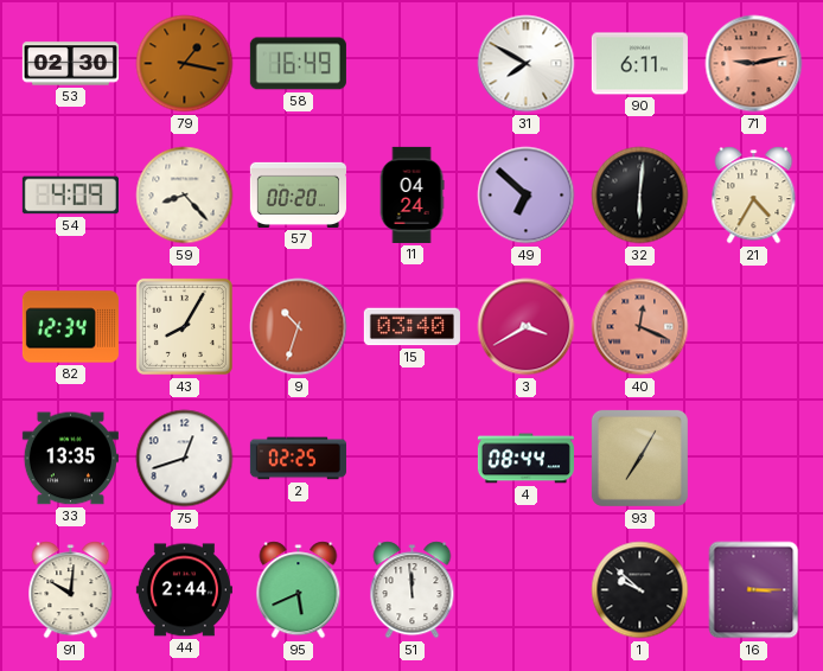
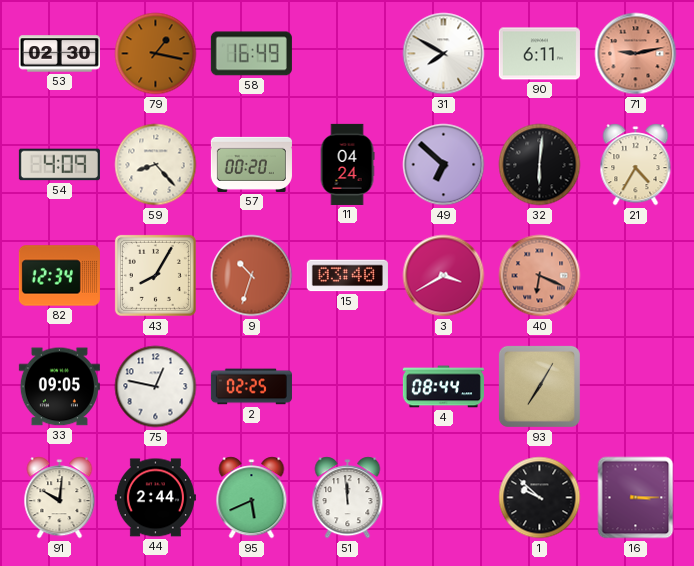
40: 12:19 -> 6:19
33: 13:35 -> 09:05
75: 12:42 -> 12:47
